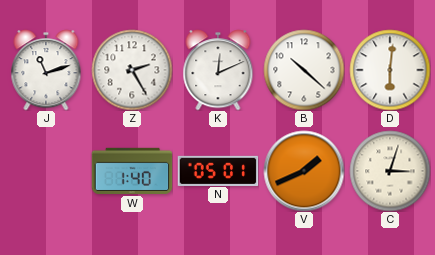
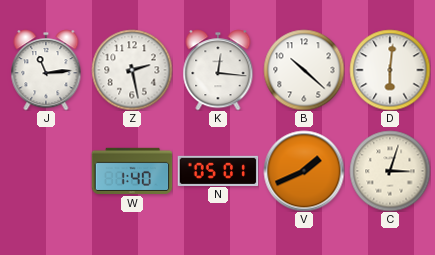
J: 11:12 -> 11:14
Z: 2:25 -> 2:28
K: 12:11 -> 12:16
